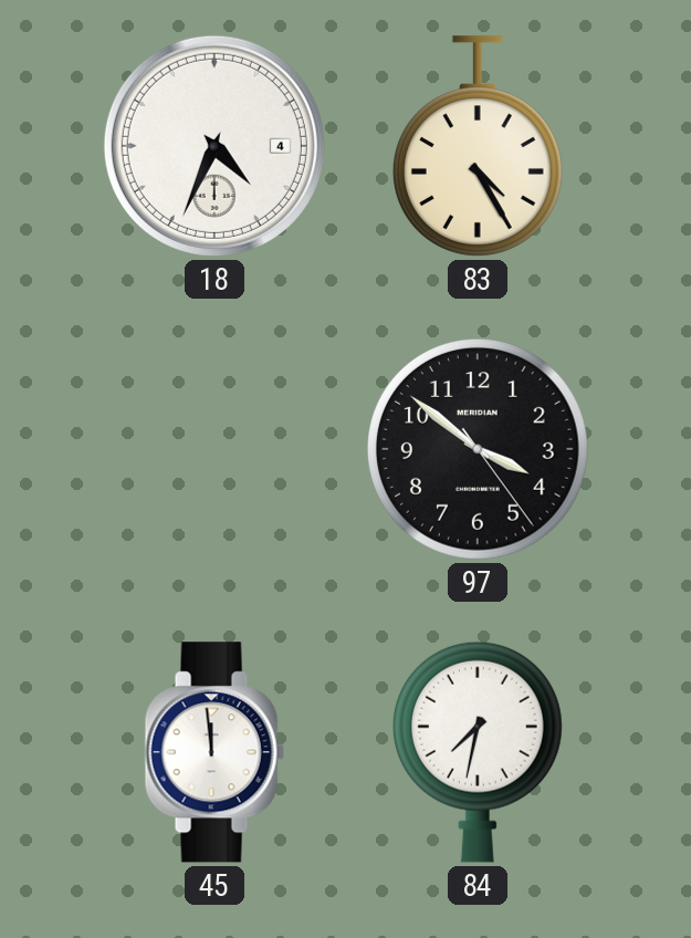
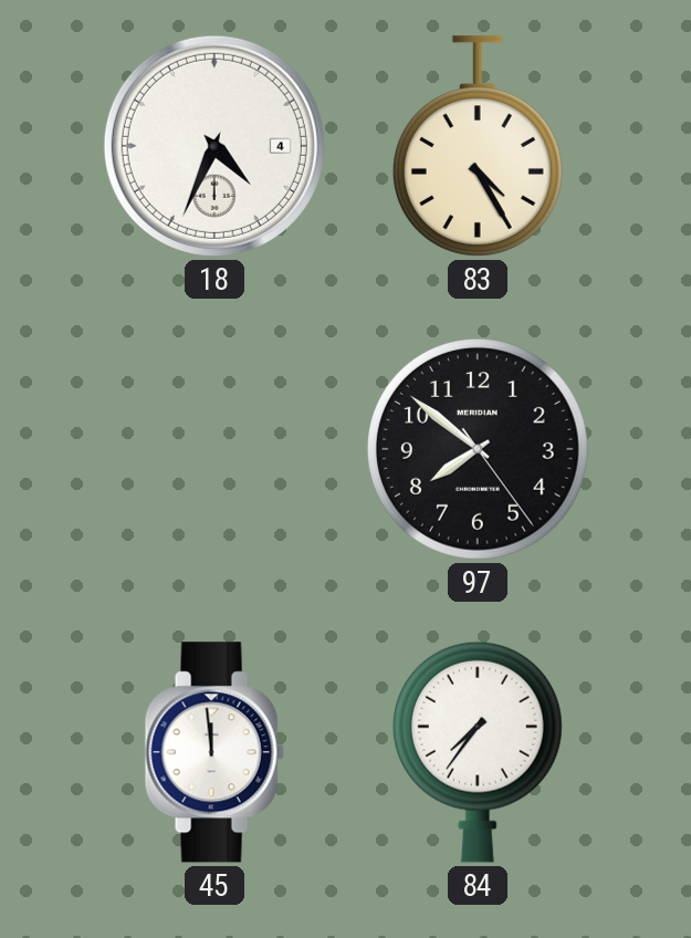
97: 3:51 -> 7:51
84: 7:32 -> 7:36
